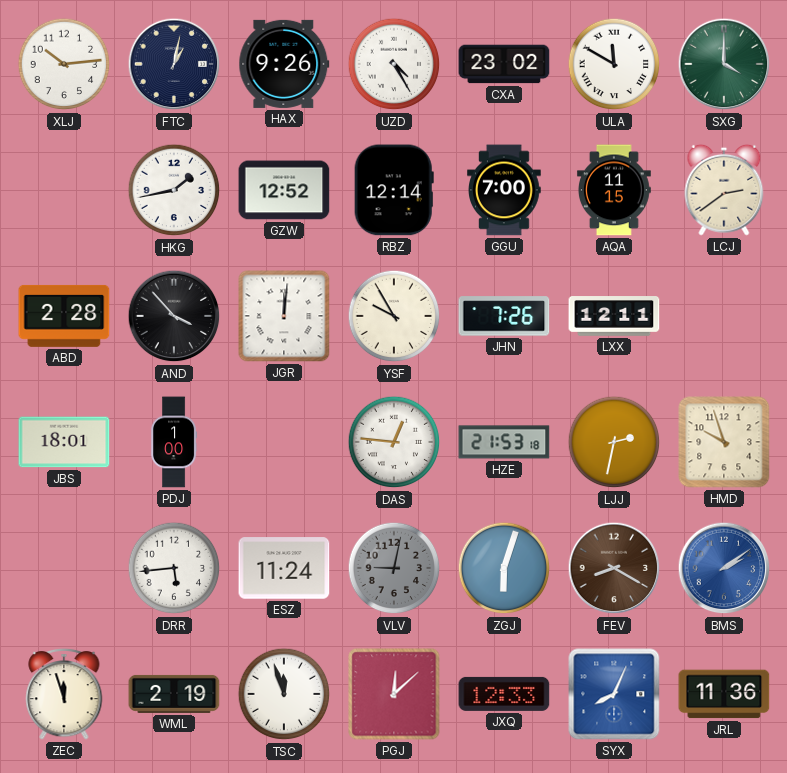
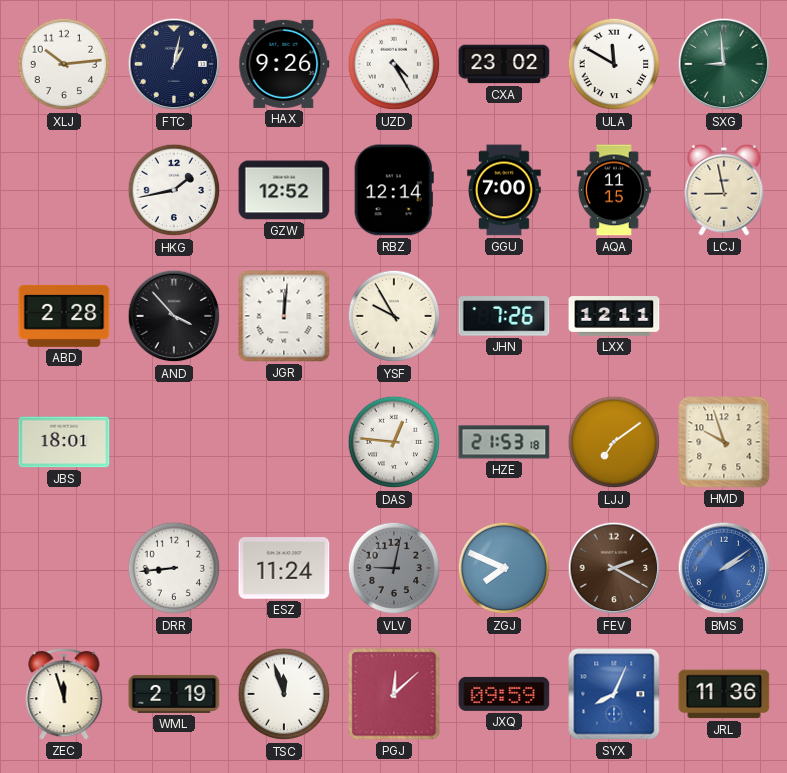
SXG: 4:00 -> 8:59
LCJ: 2:39 -> 8:58
PDJ: 1:00 -> none
LJJ: 2:32 -> 7:09
DRR: 5:44 -> 8:44
ZGJ: 6:03 -> 7:49
FEV: 8:20 -> 2:20
JXQ: 12:33 -> 09:59
